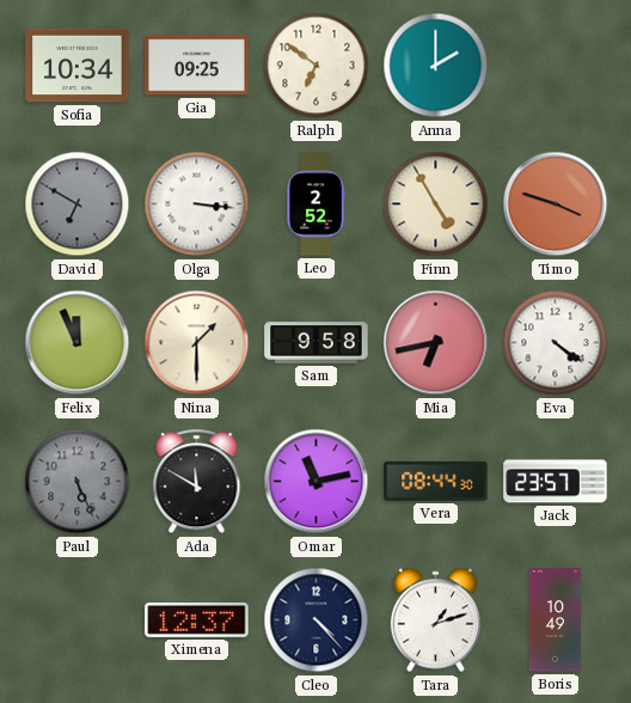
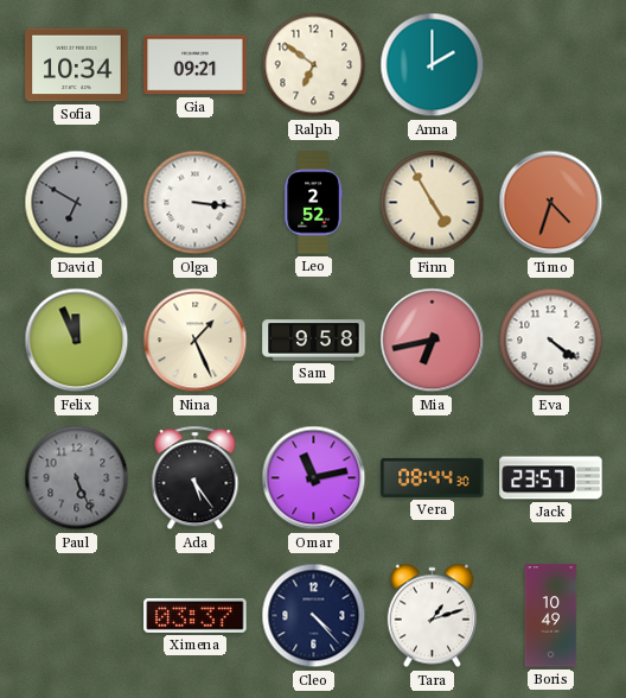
Gia: 09:25 -> 09:21
Timo: 3:48 -> 4:33
Nina: 1:30 -> 1:26
Ada: 11:50 -> 5:24
Ximena: 12:37 -> 03:37
